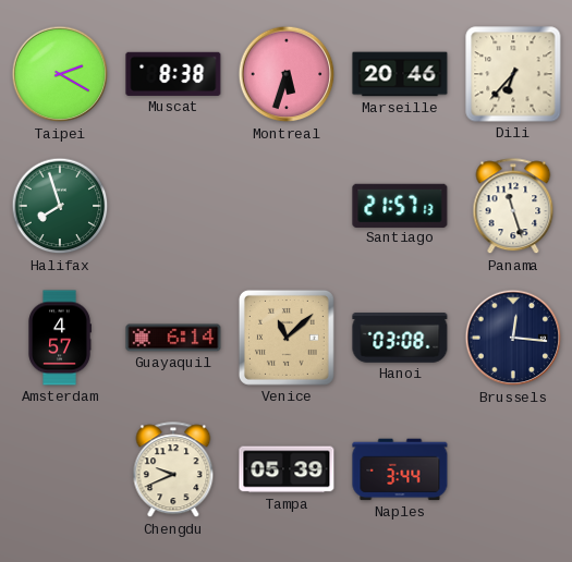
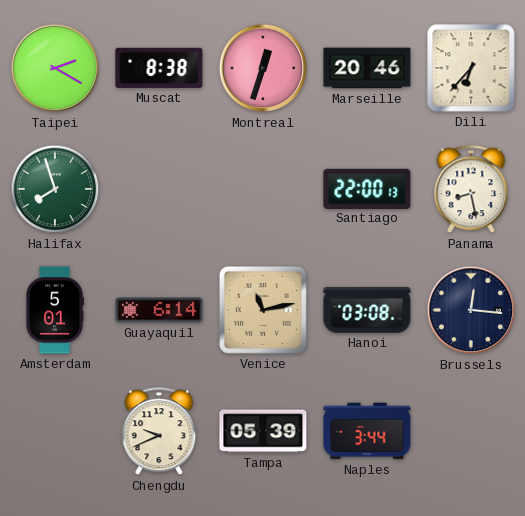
Montreal: 5:33 -> 12:33
Santiago: 21:57 -> 22:00
Panama: 11:27 -> 8:28
Amsterdam: 4:57 -> 5:01
Venice: 11:08 -> 11:13
